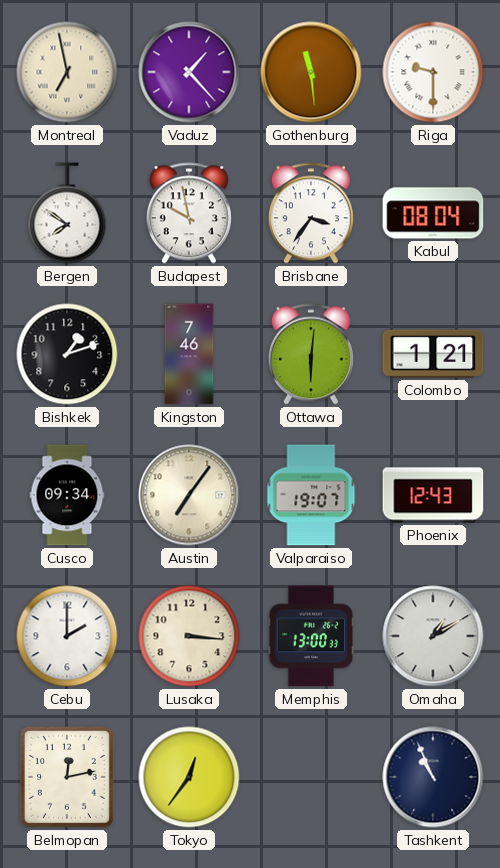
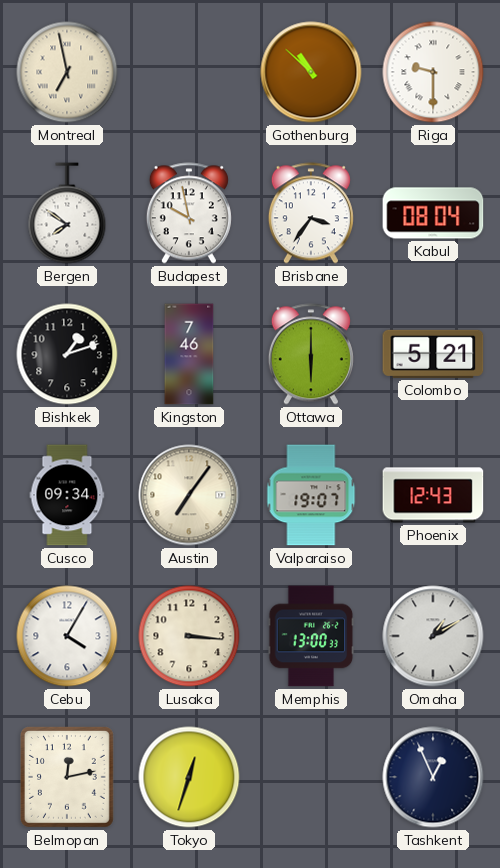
Vaduz: 1:23 -> none
Gothenburg: 11:29 -> 10:52
Ottawa: 6:01 -> 6:00
Colombo: 1:21 -> 5:21
Cebu: 2:00 -> 4:05
Tokyo: 12:36 -> 12:33
Tashkent: 10:56 -> 12:56
